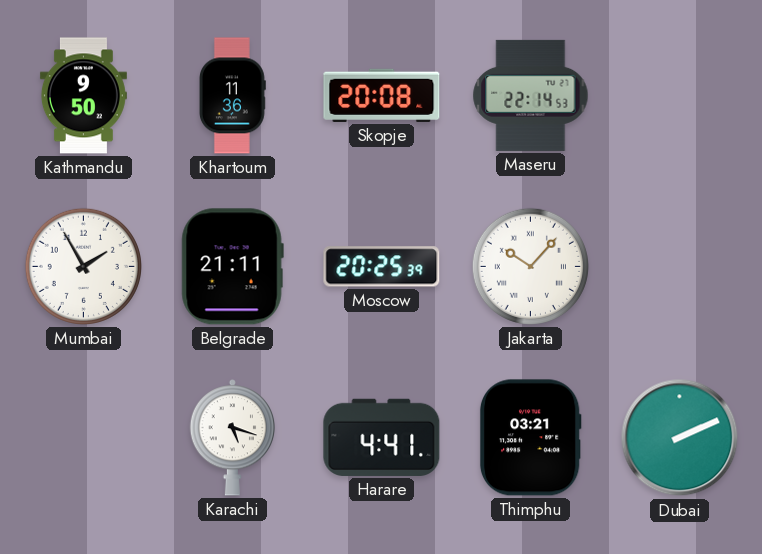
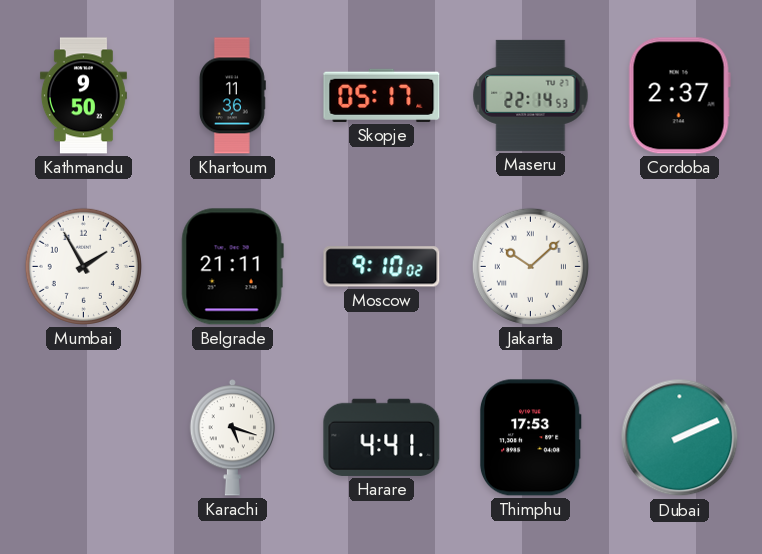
Skopje: 20:08 -> 05:17
Cordoba: none -> 2:37
Moscow: 20:25 -> 9:10
Jakarta: 10:07 -> 10:08
Thimphu: 03:21 -> 17:53
